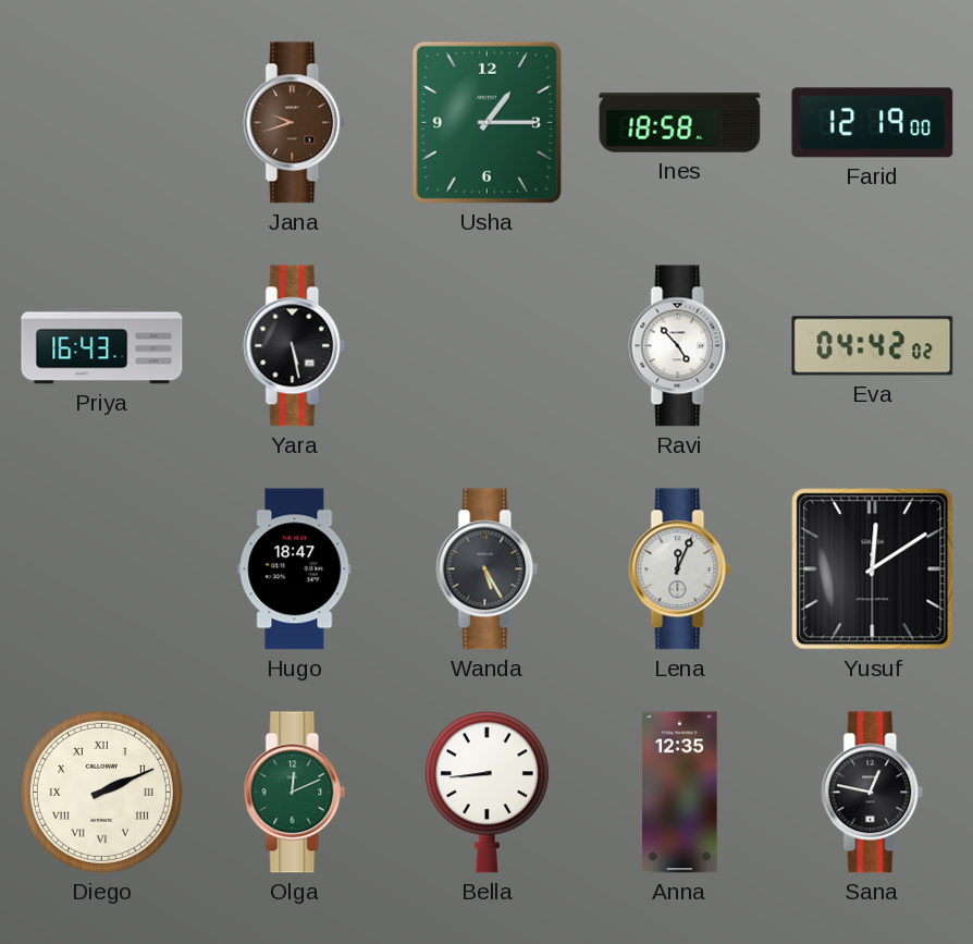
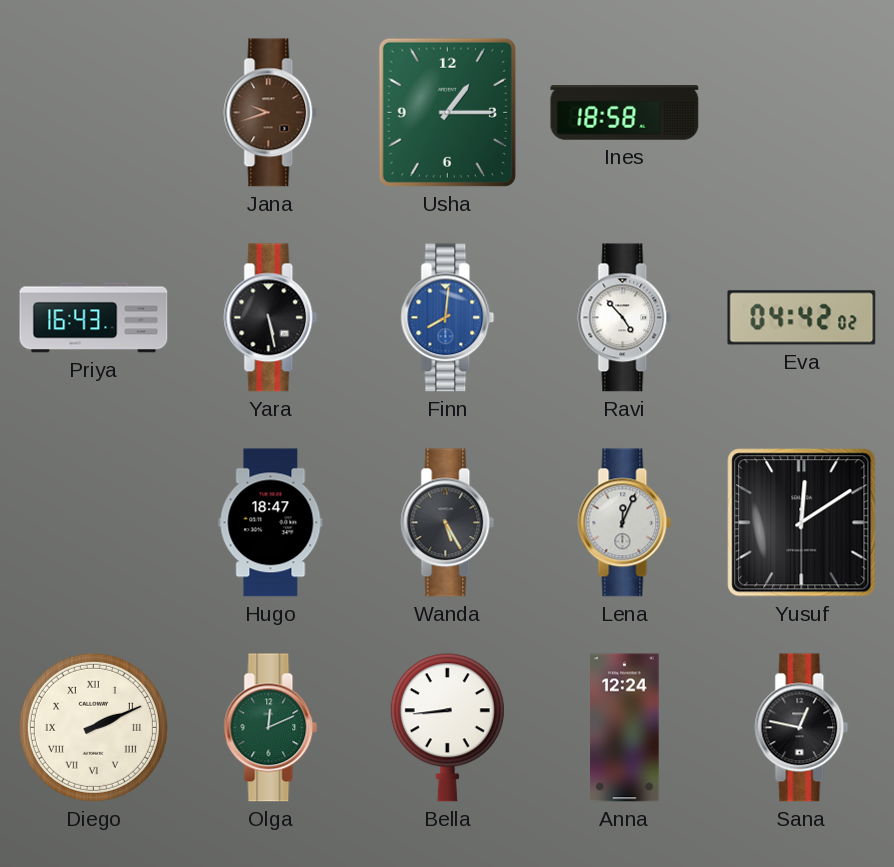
Farid: 12:19 -> none
Finn: none -> 8:01
Anna: 12:35 -> 12:24
